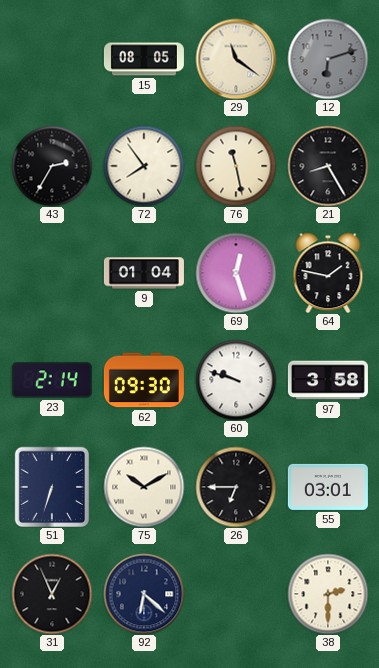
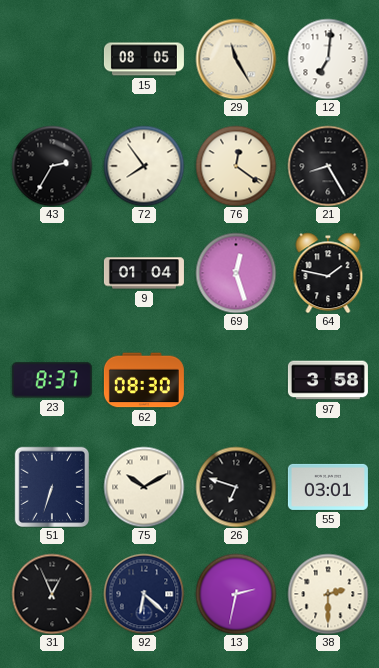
29: 11:21 -> 11:25
12: 6:12 -> 7:01
12 dial: grey -> white
76: 11:28 -> 12:21
23: 2:14 -> 8:37
62: 09:30 -> 08:30
60: 9:48 -> none
26: 6:45 -> 6:48
13: none -> 2:32
